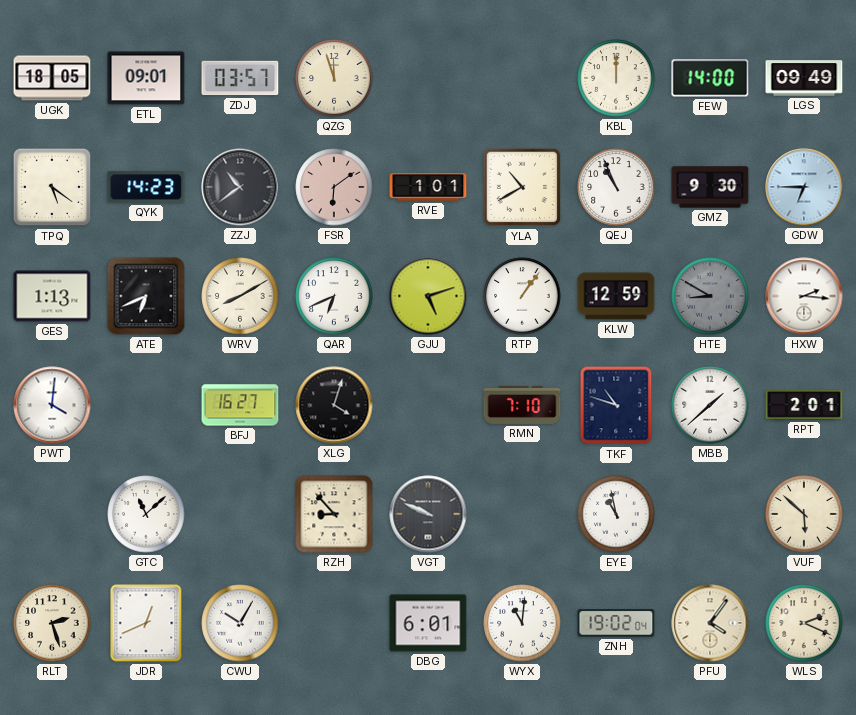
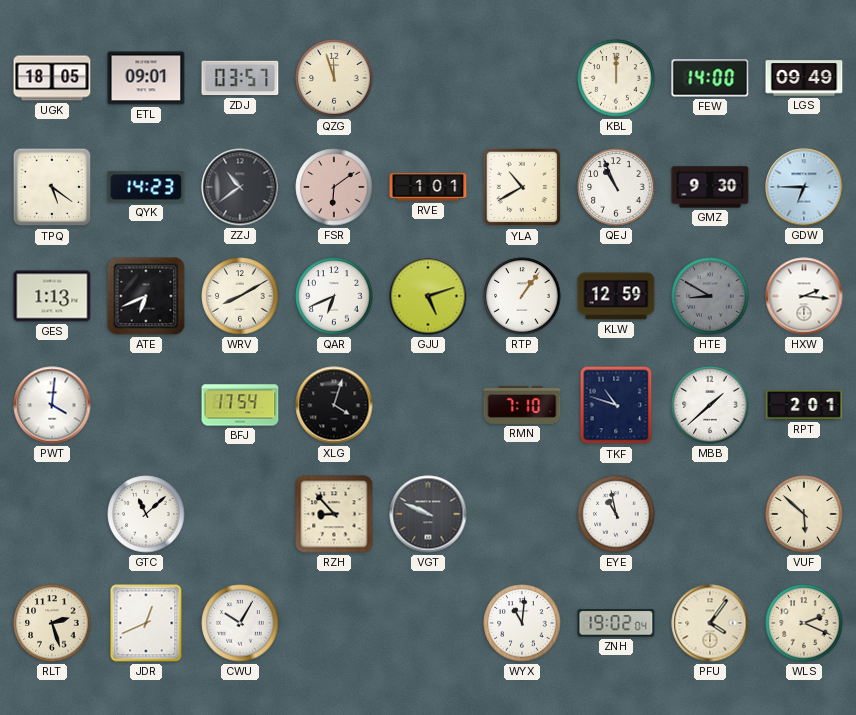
BFJ: 16:27 -> 17:54
DBG: 6:01 -> none
